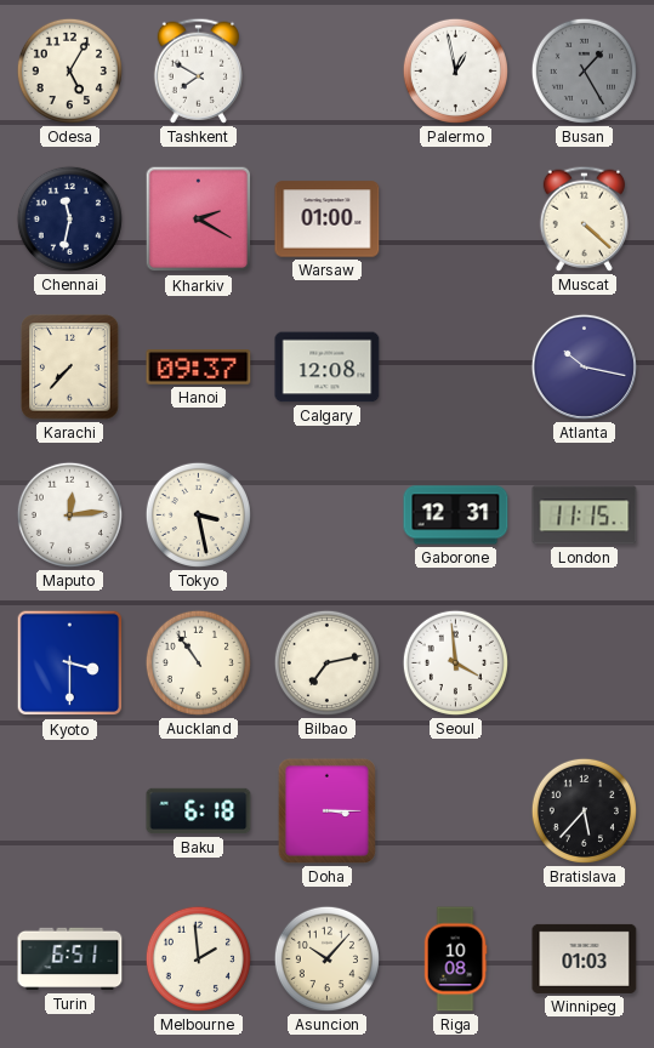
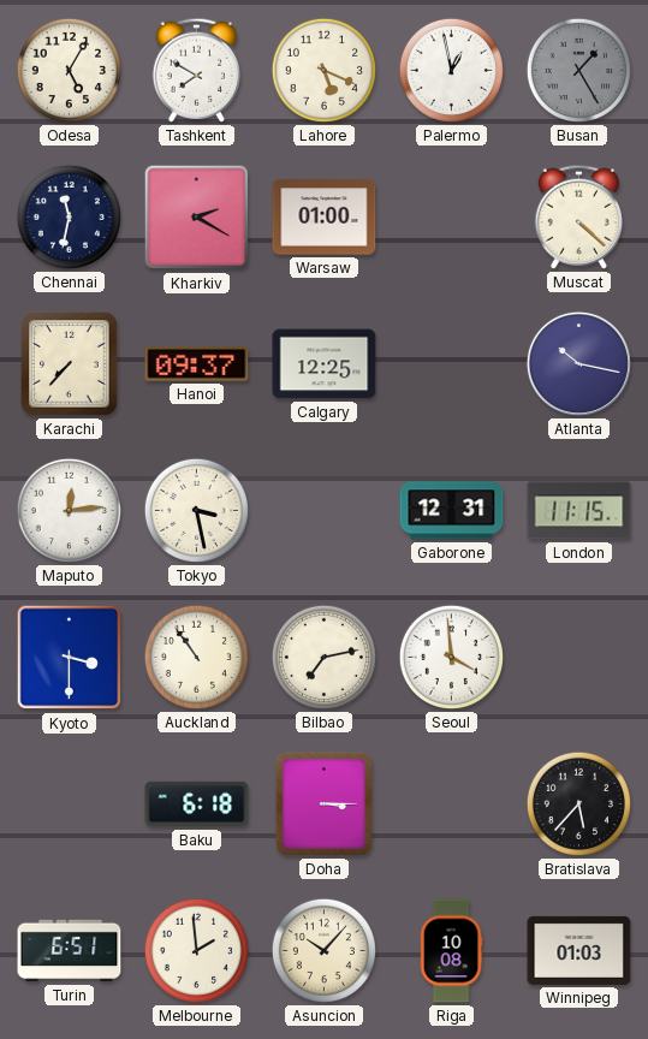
Lahore: none -> 5:19
Calgary: 12:08 -> 12:25
